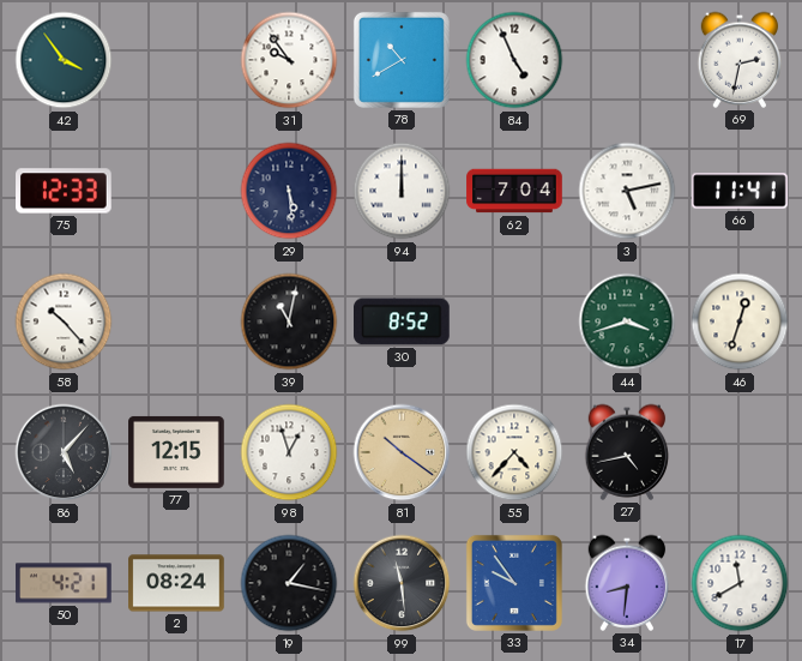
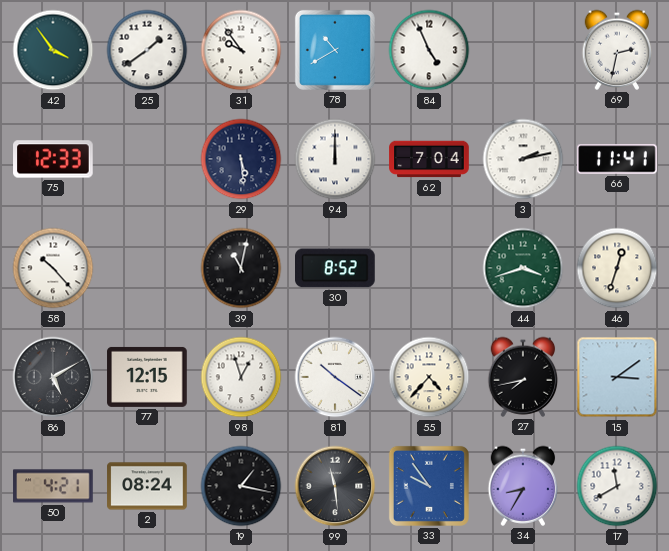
25: none -> 1:39
3: 5:13 -> 2:13
86: 5:07 -> 5:10
81 dial: champagne -> white
27: 4:43 -> 7:43
15: none -> 3:09
34: 8:31 -> 8:35
